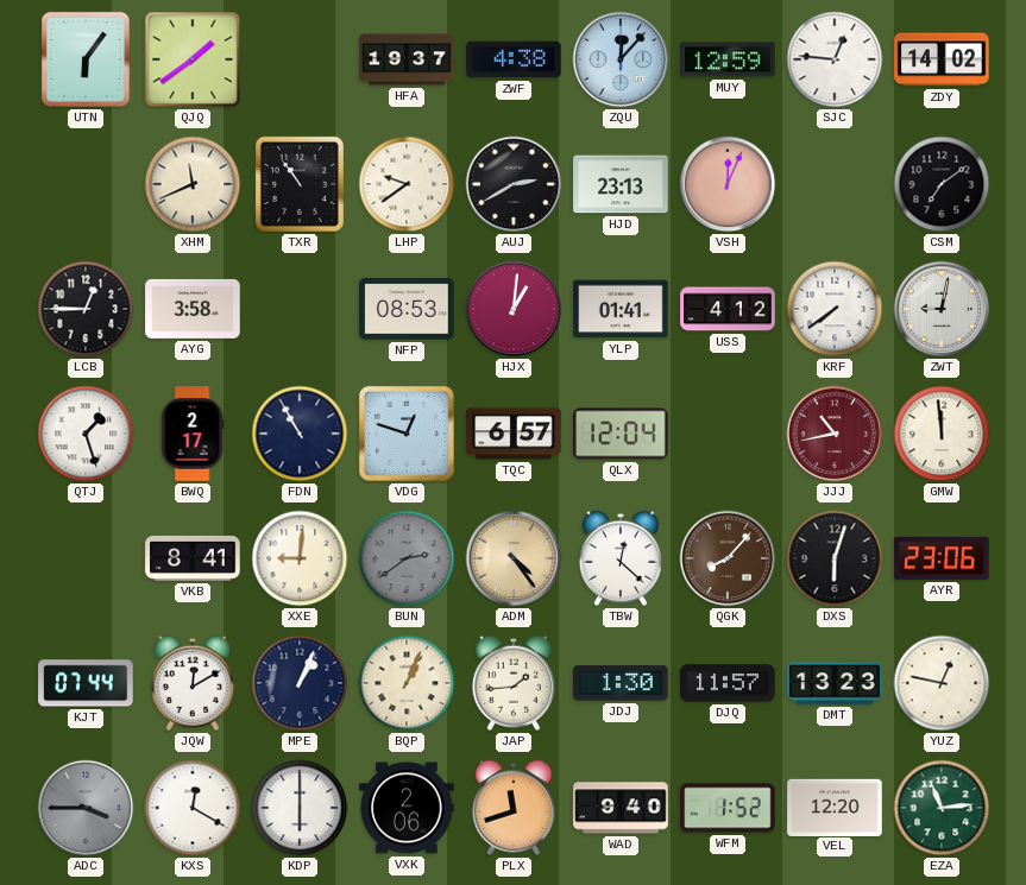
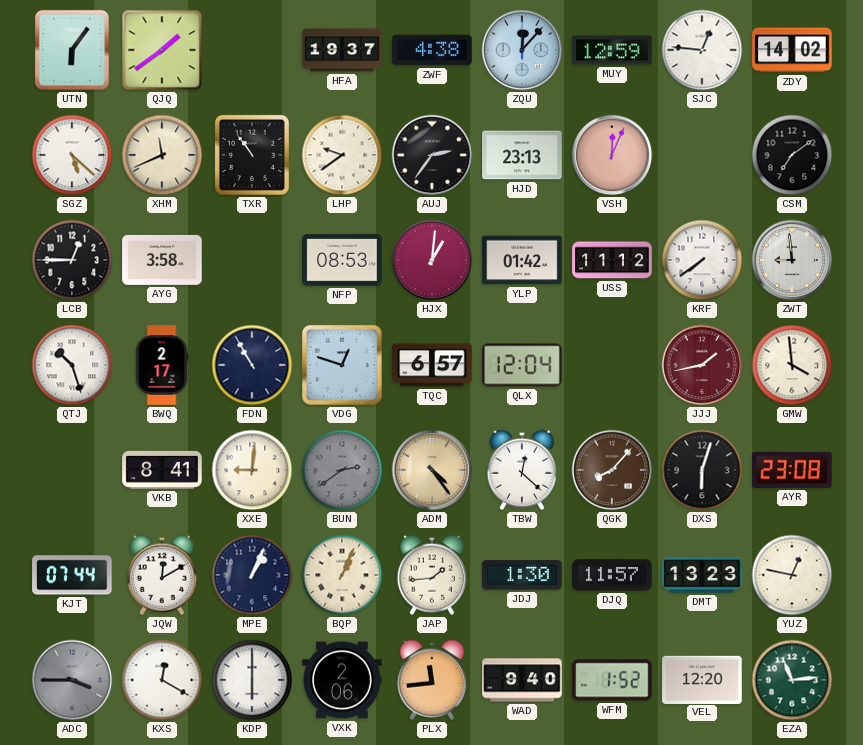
SGZ: none -> 5:22
AUJ: 2:40 -> 2:36
YLP: 01:41 -> 01:42
USS: 4:12 -> 11:12
ZWT: 9:02 -> 8:59
QTJ: 1:27 -> 10:27
JJJ: 10:43 -> 1:43
GMW: 11:59 -> 3:59
AYR: 23:06 -> 23:08
PLX: 11:42 -> 11:44
